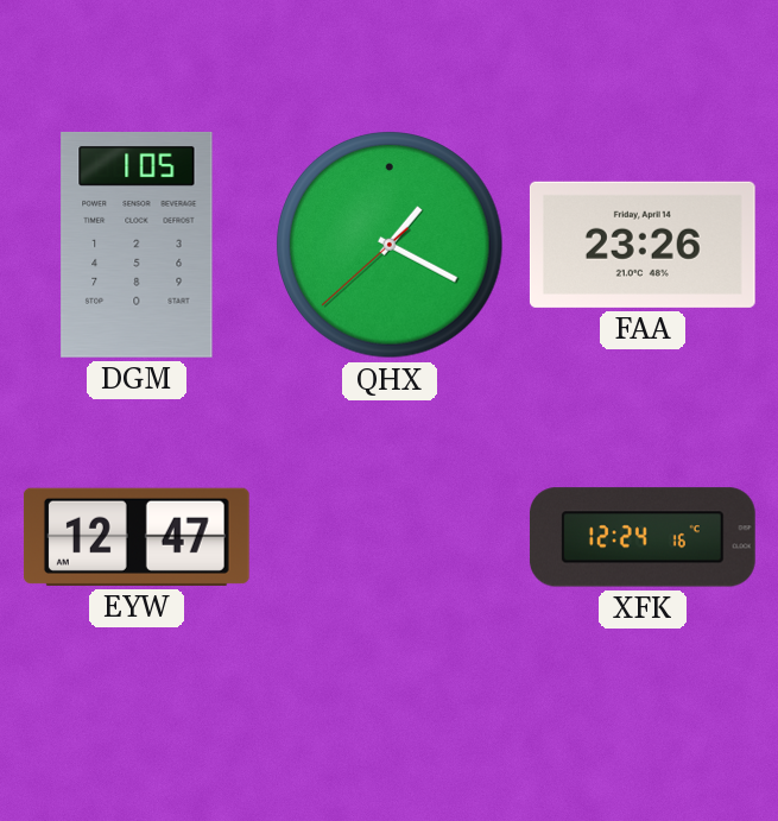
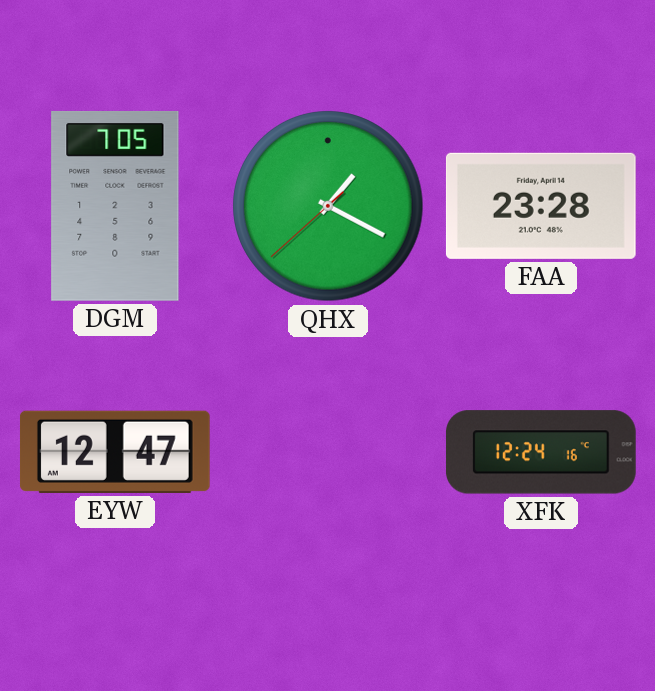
DGM: 1:05 -> 7:05
FAA: 23:26 -> 23:28
